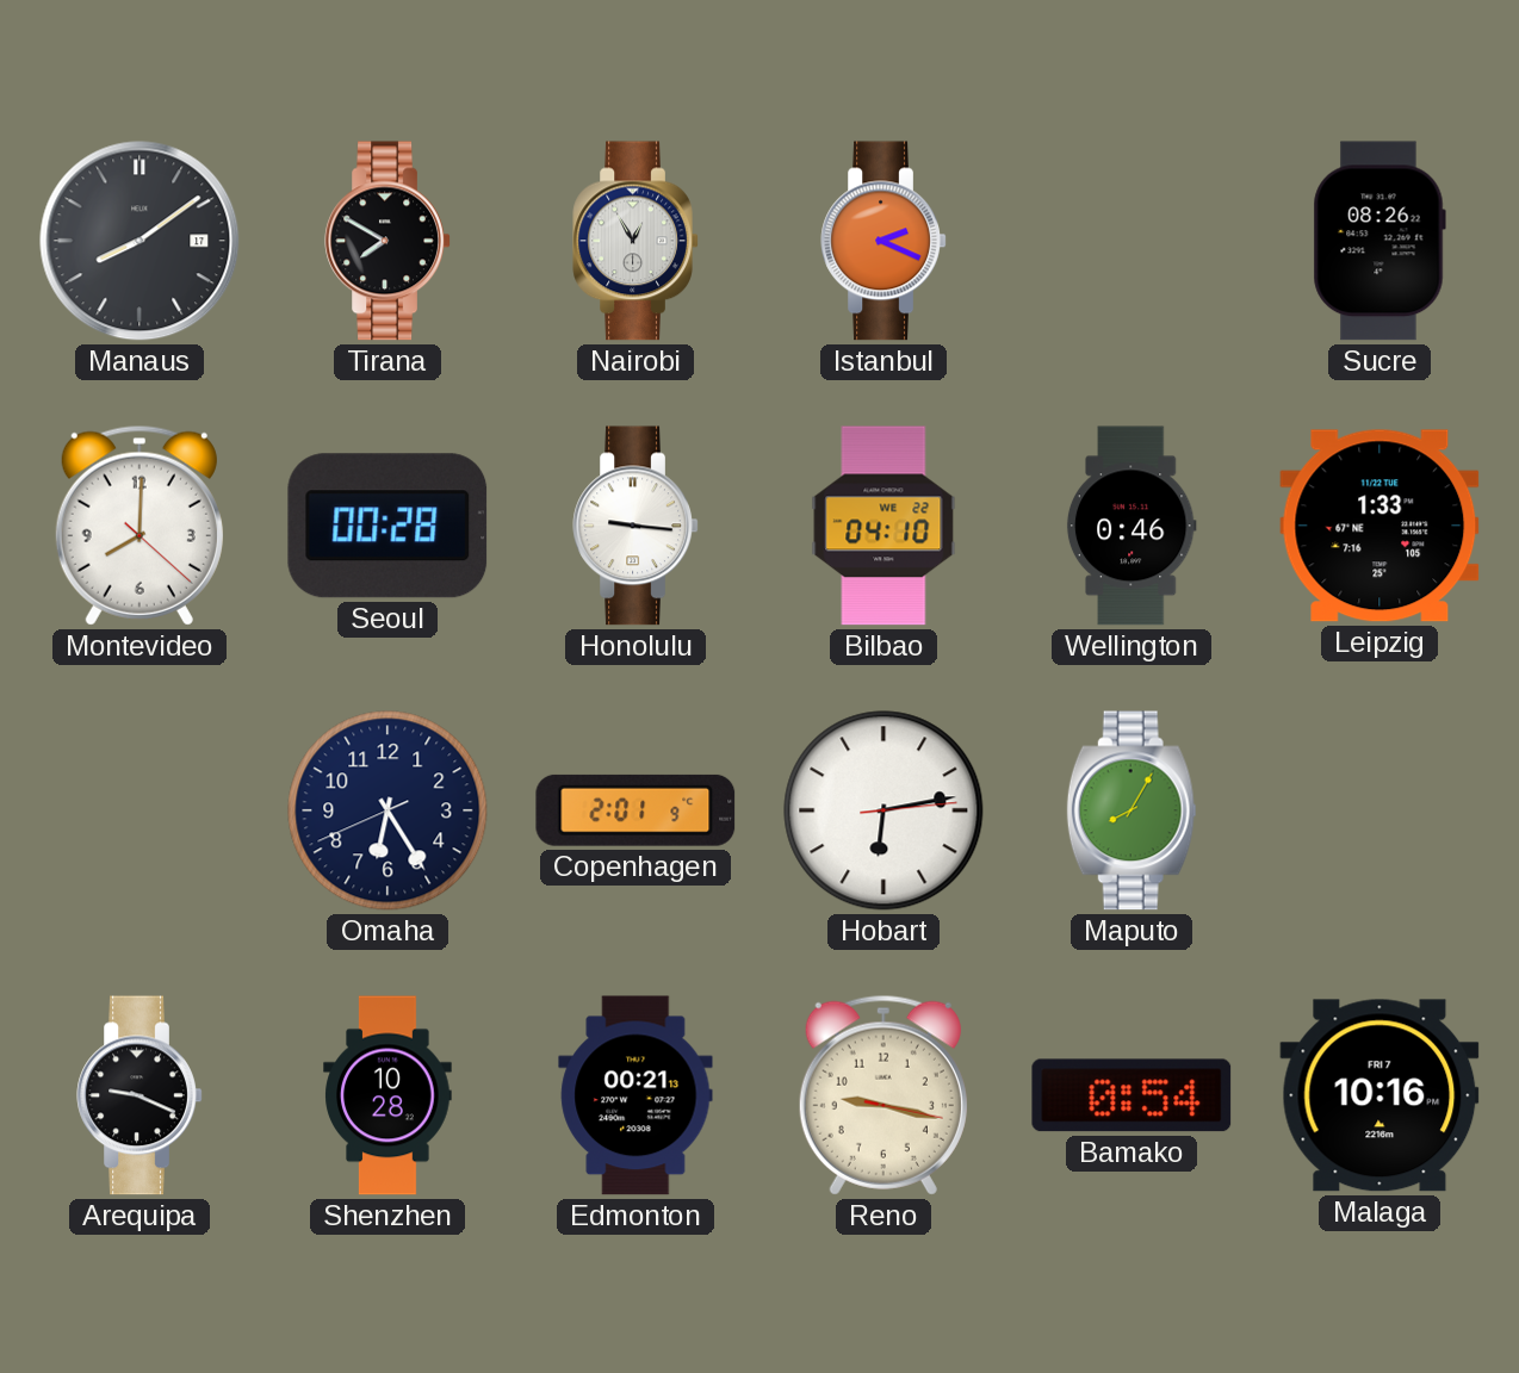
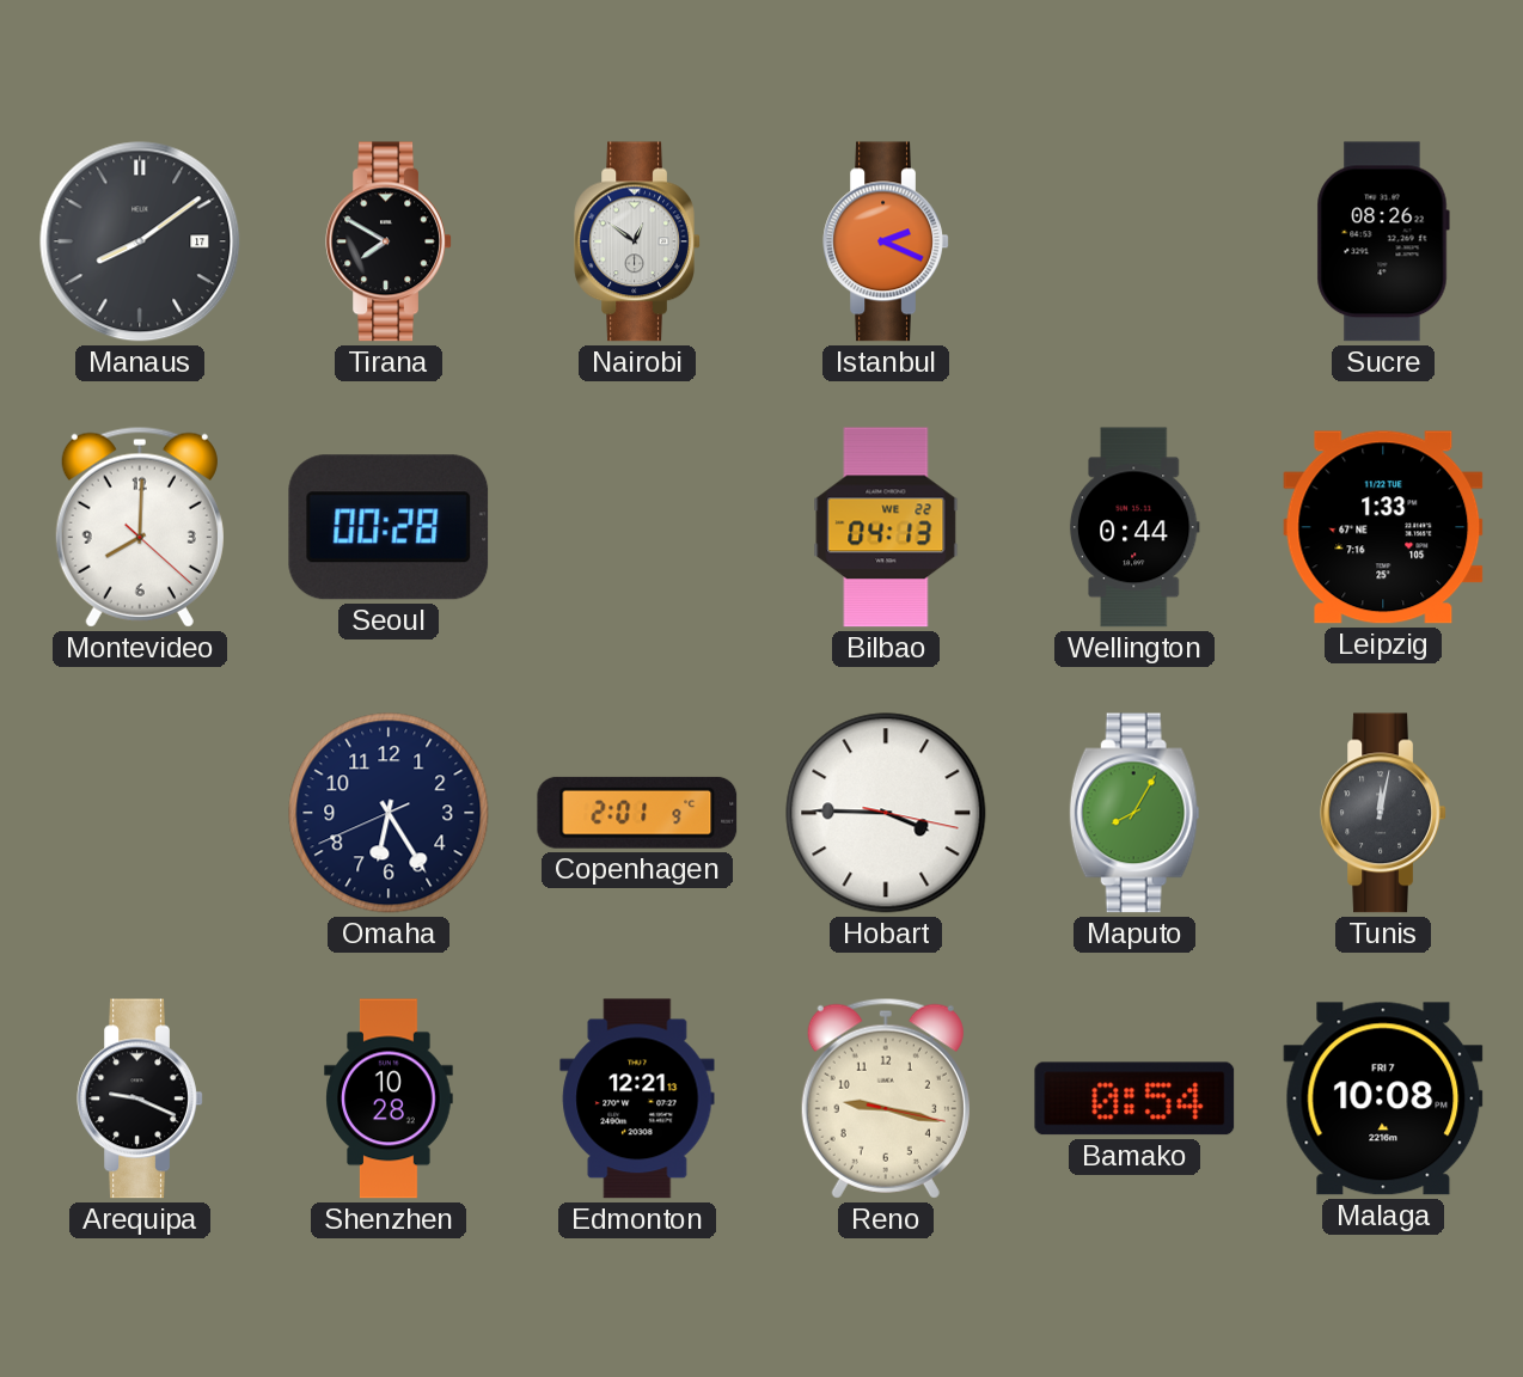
Nairobi: 12:55 -> 12:51
Honolulu: 9:16 -> none
Bilbao: 04:10 -> 04:13
Wellington: 0:46 -> 0:44
Hobart: 6:13 -> 3:45
Tunis: none -> 12:02
Edmonton: 00:21 -> 12:21
Malaga: 10:16 -> 10:08
